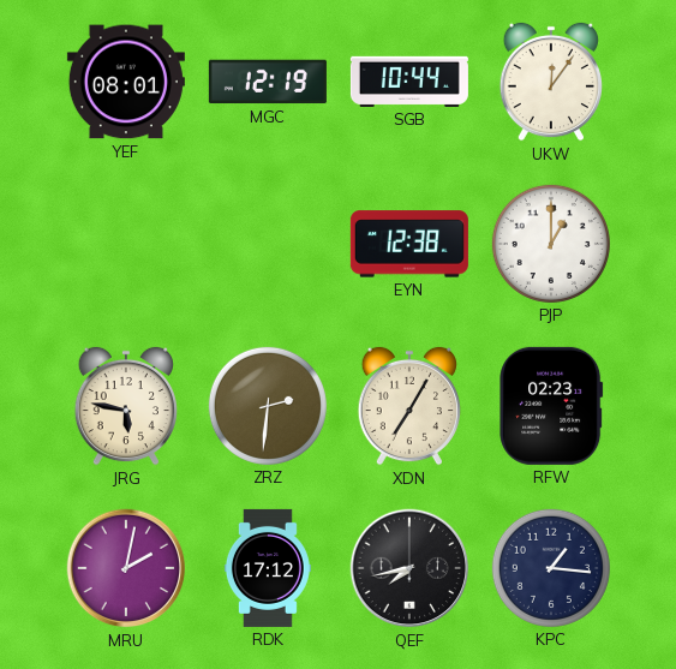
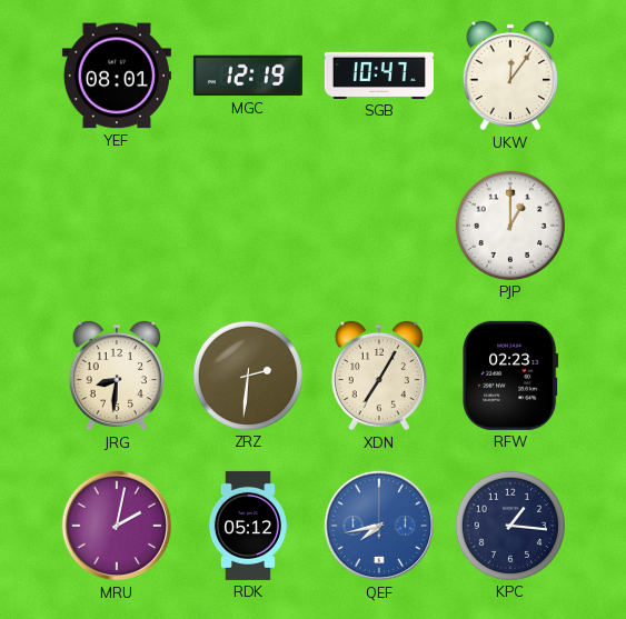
SGB: 10:44 -> 10:47
EYN: 12:38 -> none
JRG: 5:47 -> 8:31
RDK: 17:12 -> 05:12
QEF dial: black -> blue
